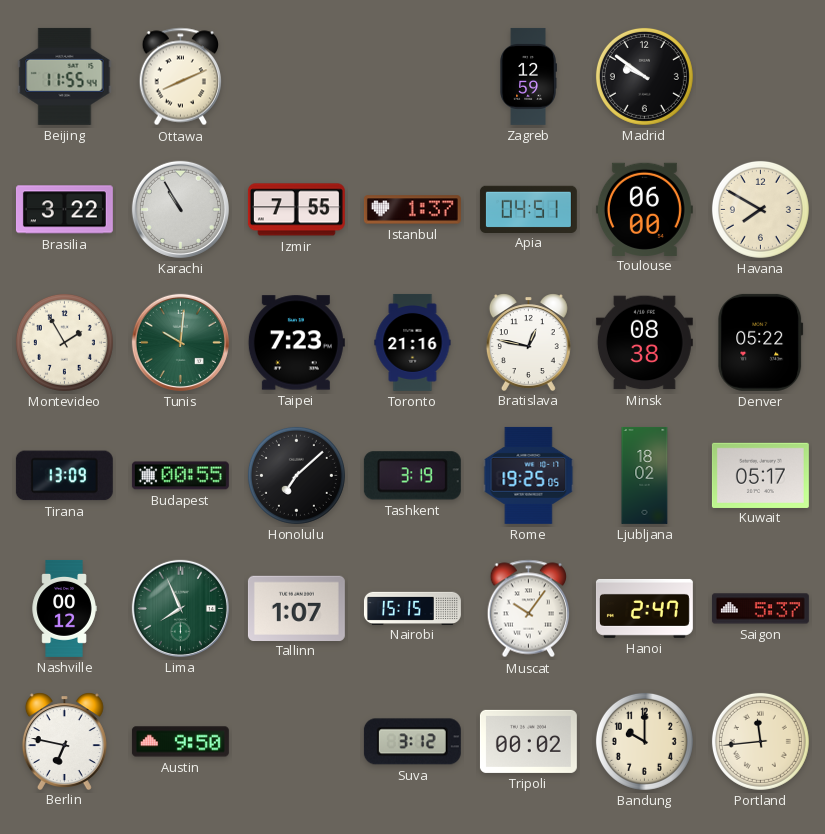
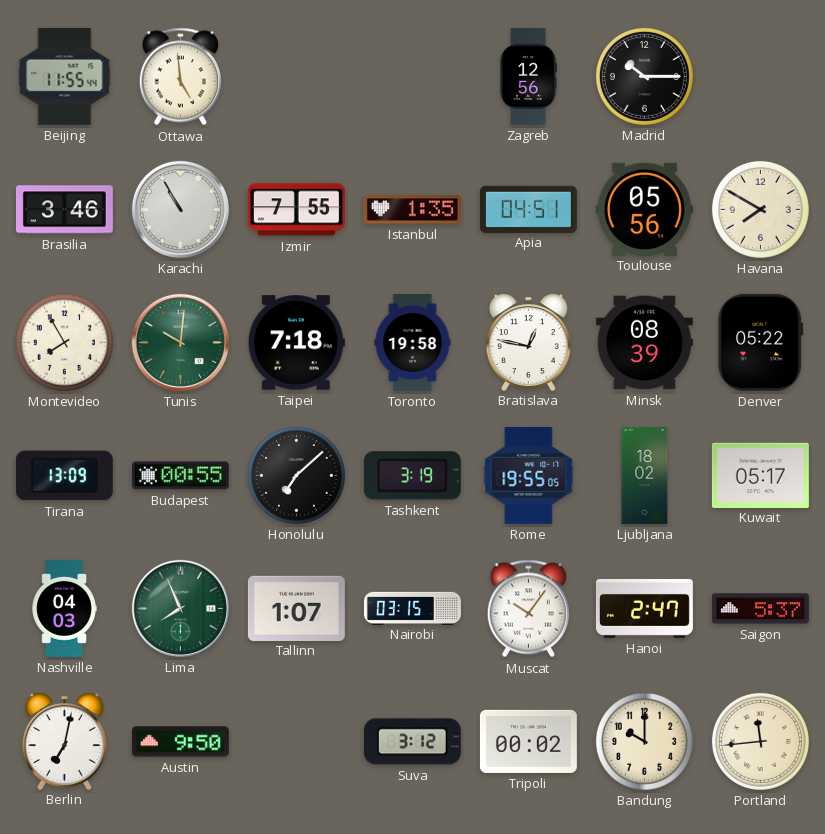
Ottawa: 8:11 -> 4:59
Zagreb: 12:59 -> 12:56
Madrid: 9:51 -> 10:15
Brasilia: 3:22 -> 3:46
Istanbul: 1:37 -> 1:35
Toulouse: 06:00 -> 05:56
Montevideo: 1:55 -> 7:55
Taipei: 7:23 -> 7:18
Toronto: 21:16 -> 19:58
Minsk: 08:38 -> 08:39
Rome: 19:25 -> 19:55
Nashville: 00:12 -> 04:03
Nairobi: 15:15 -> 03:15
Berlin: 6:47 -> 7:02
